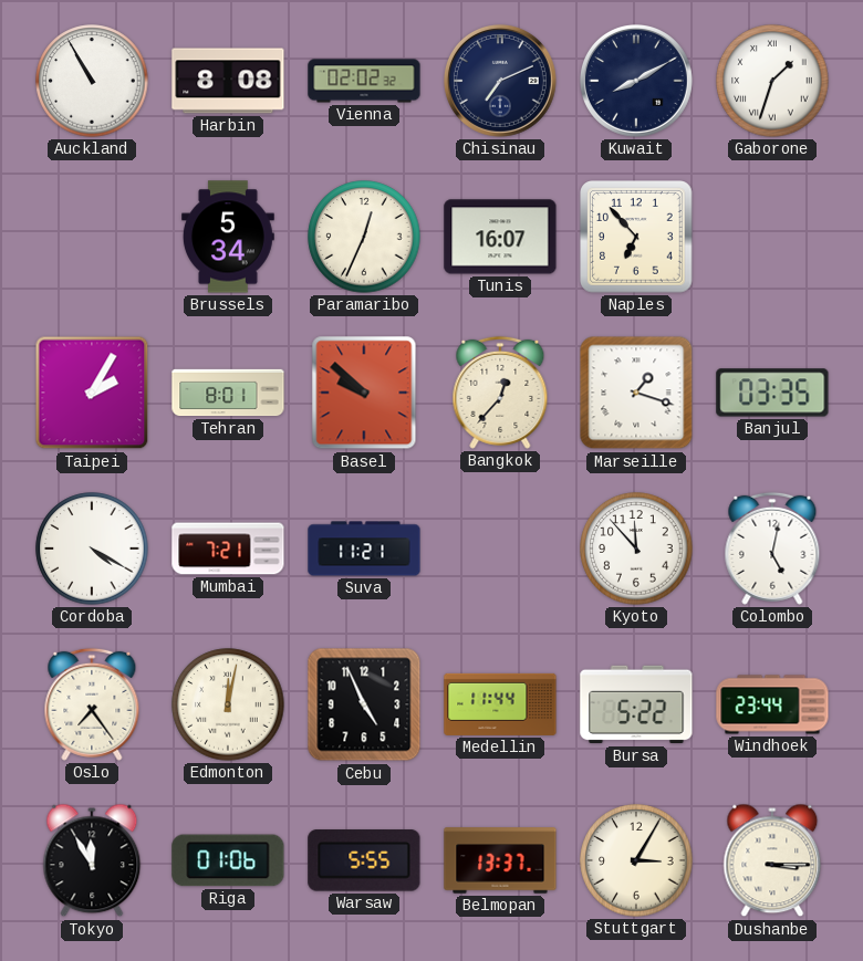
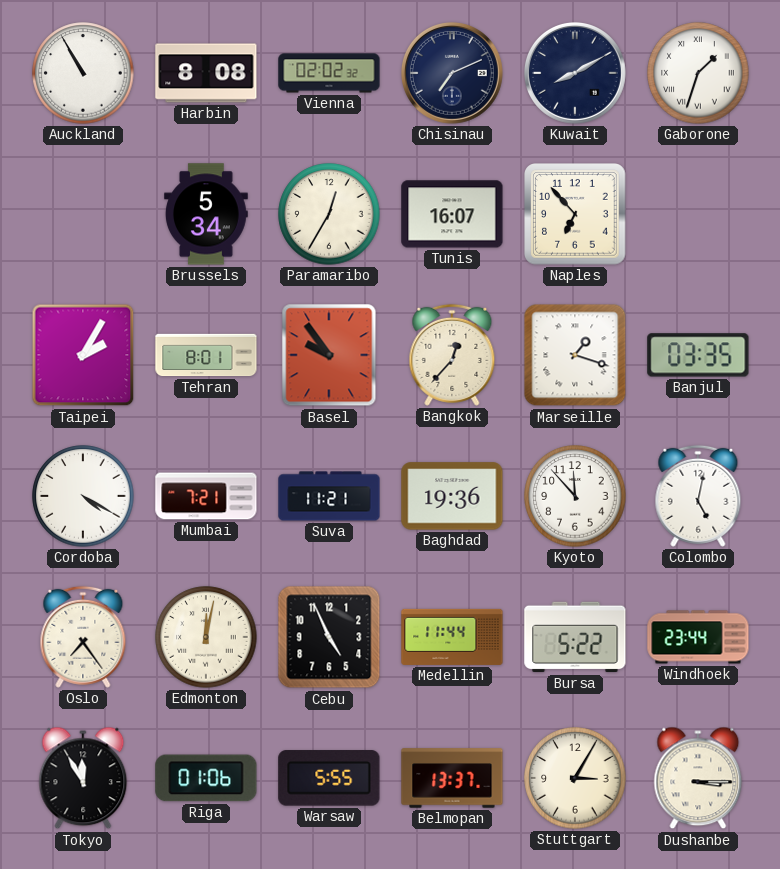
Paramaribo: 12:34 -> 12:35
Basel: 9:52 -> 9:54
Baghdad: none -> 19:36
